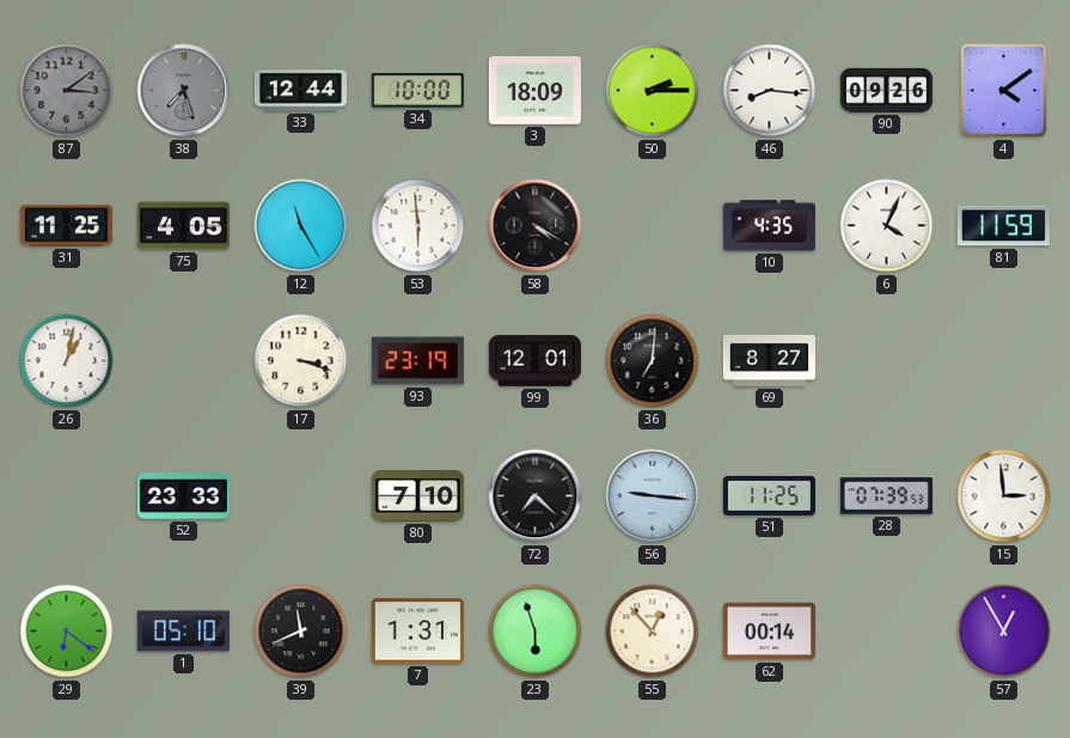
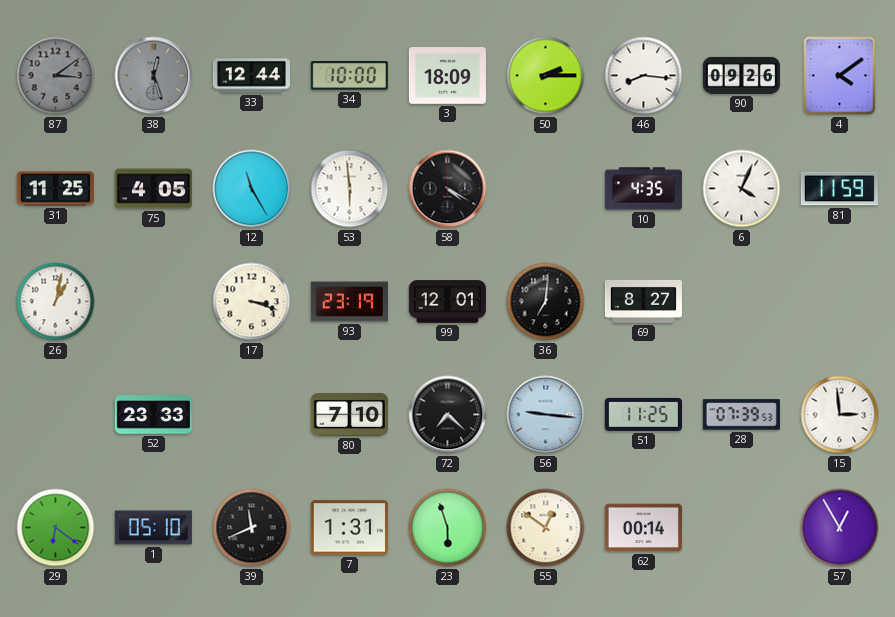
38: 7:27 -> 12:27
55: 12:53 -> 12:51
